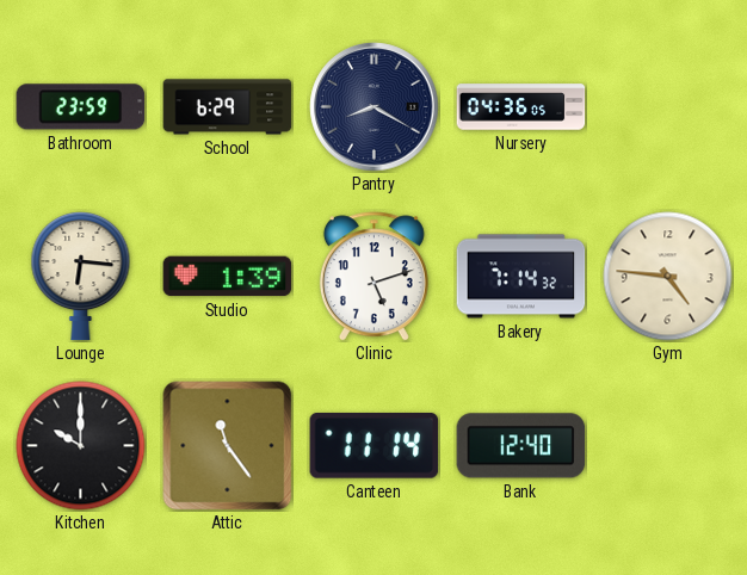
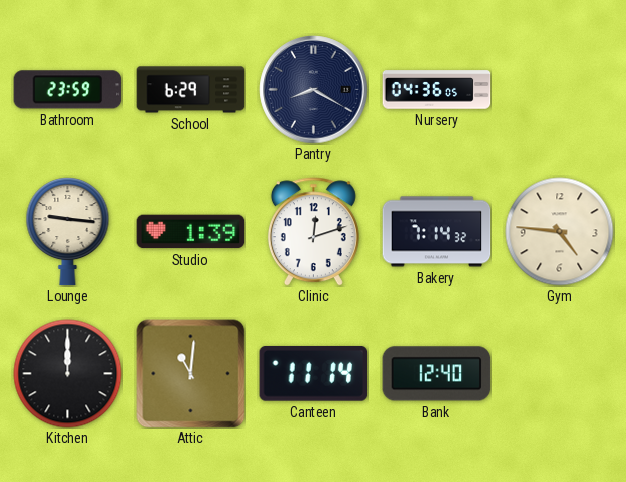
Lounge: 6:16 -> 9:16
Clinic: 5:12 -> 12:12
Kitchen: 10:00 -> 12:00
Attic: 11:24 -> 11:01
